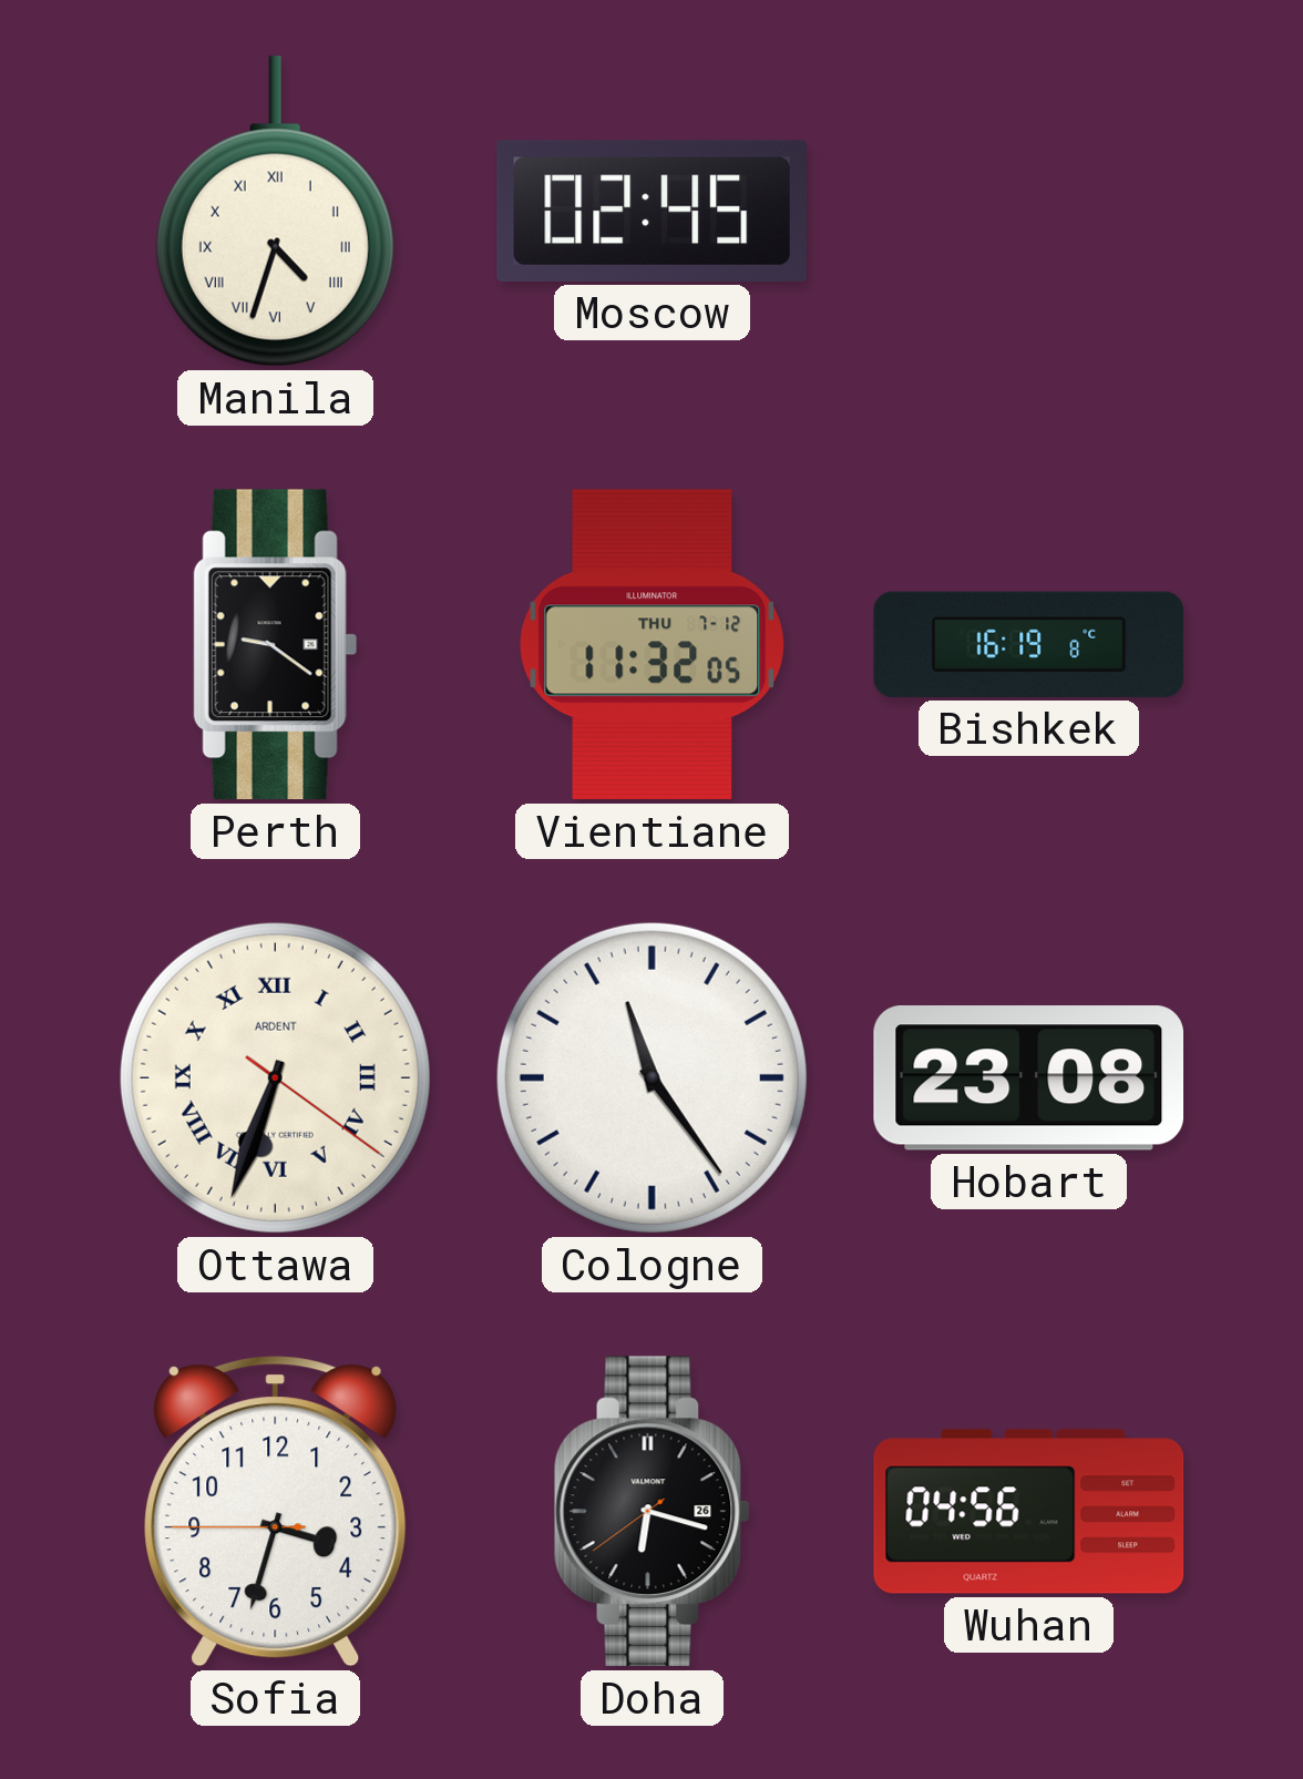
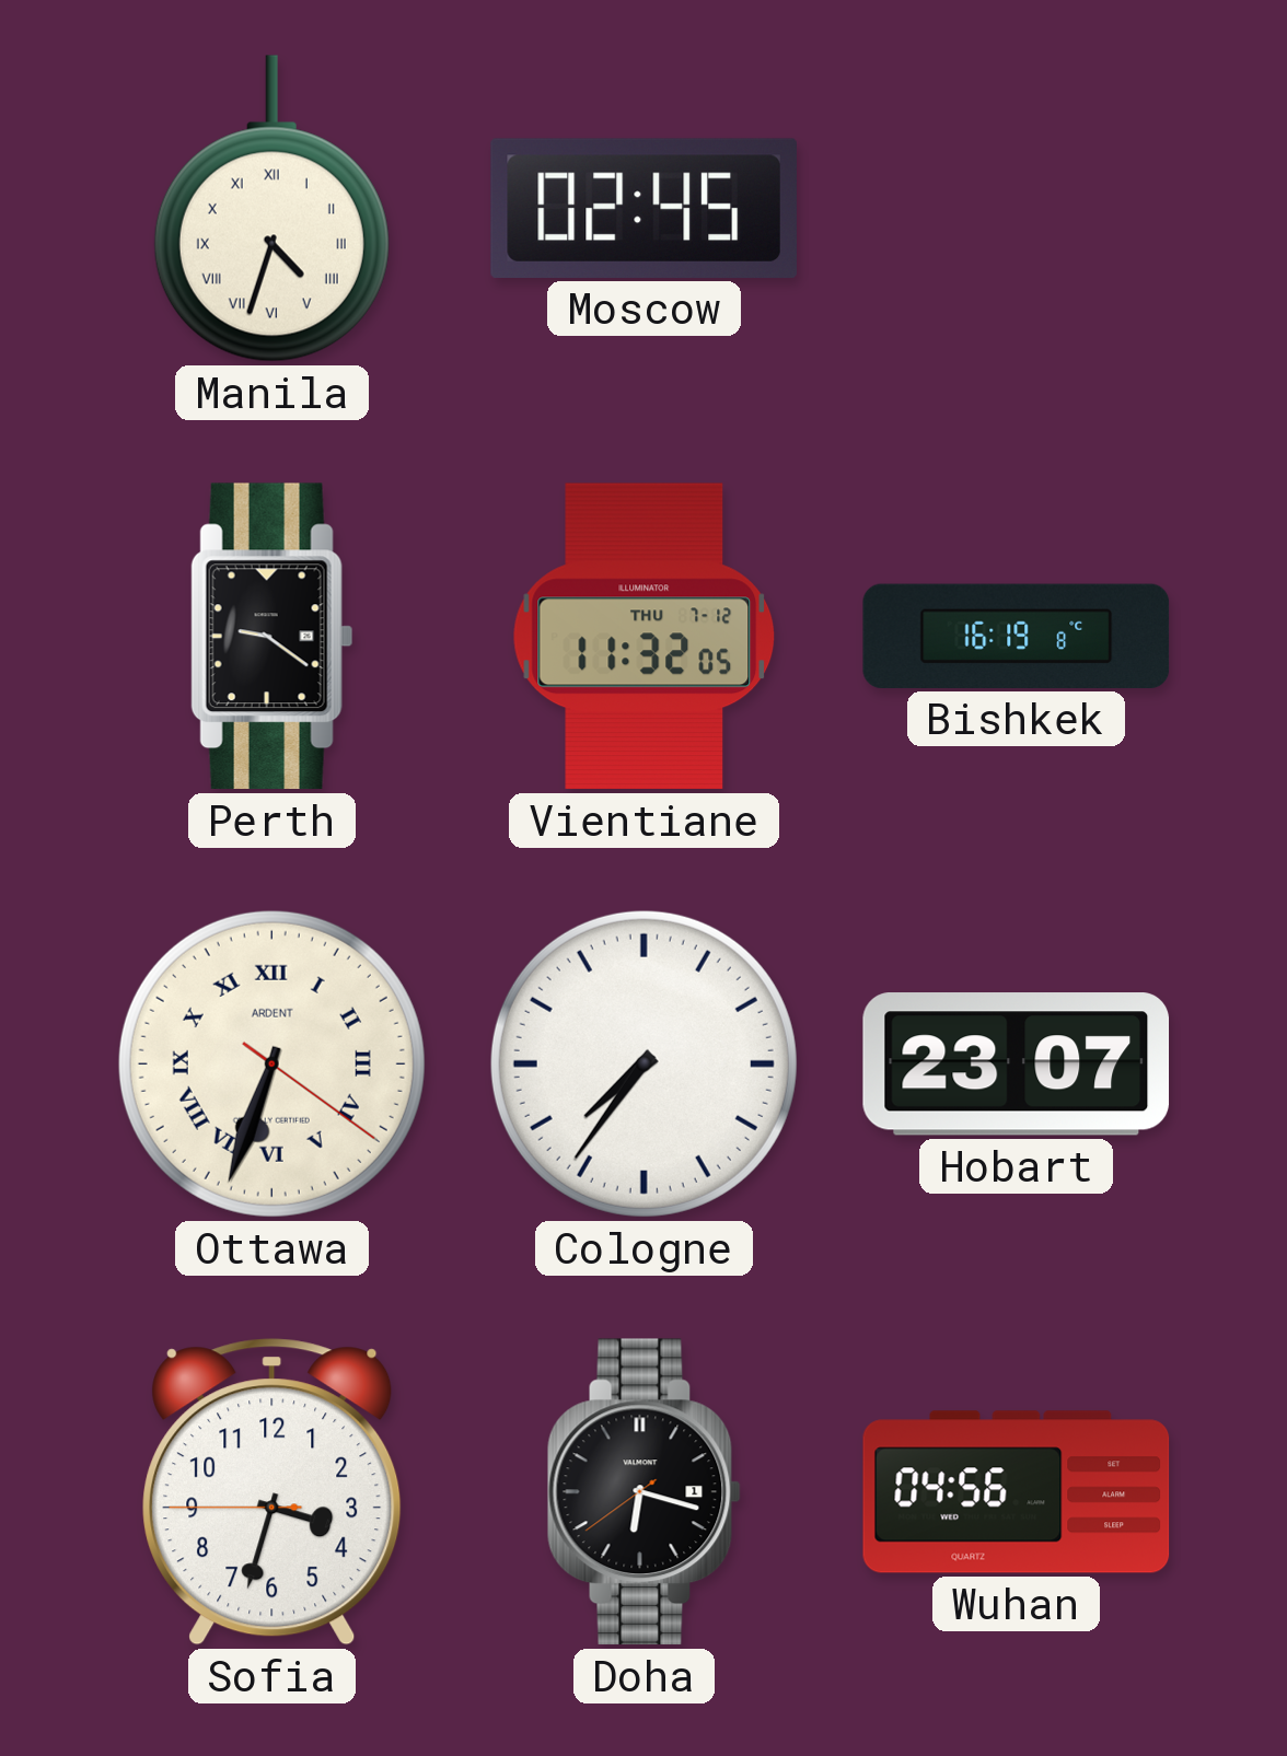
Cologne: 11:24 -> 7:36
Hobart: 23:08 -> 23:07
Doha date: 26 -> 1
